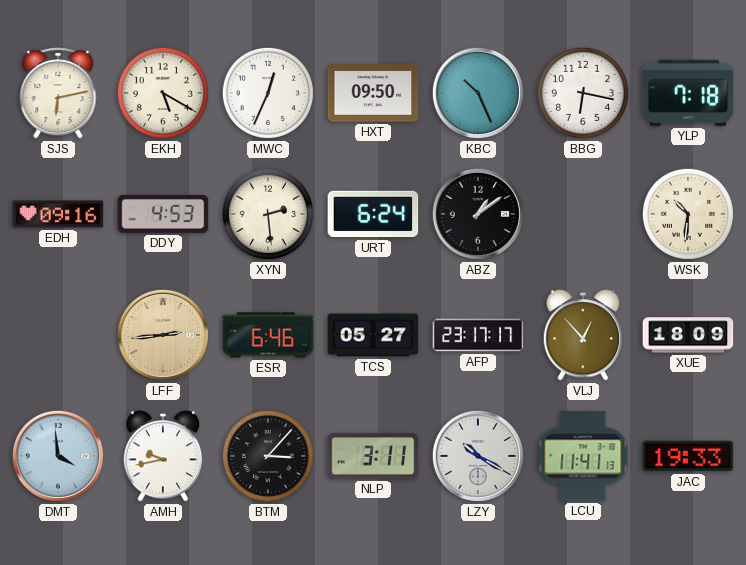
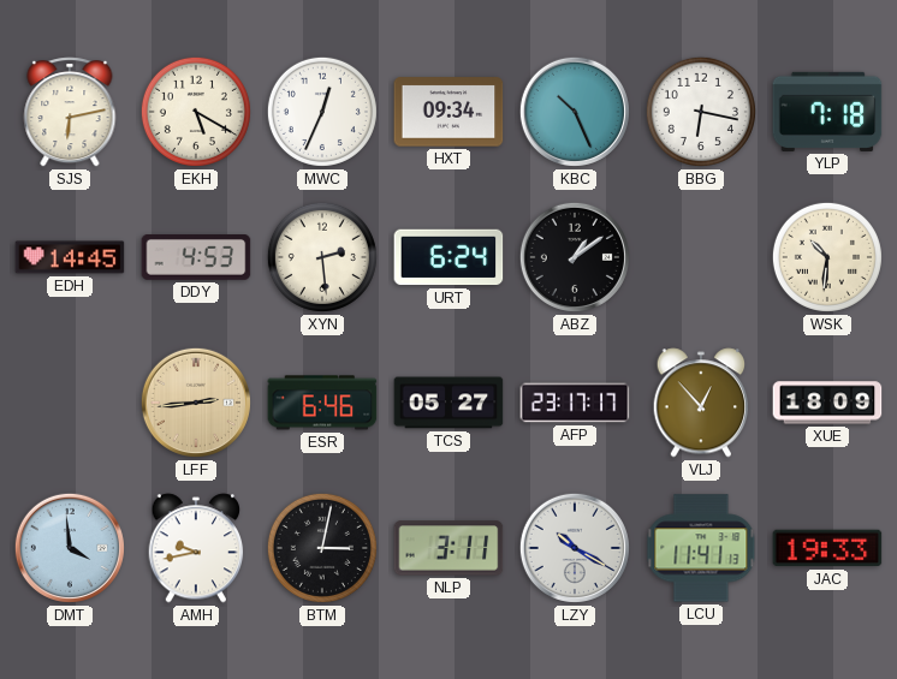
HXT: 09:50 -> 09:34
EDH: 09:16 -> 14:45
BTM: 3:07 -> 3:02
